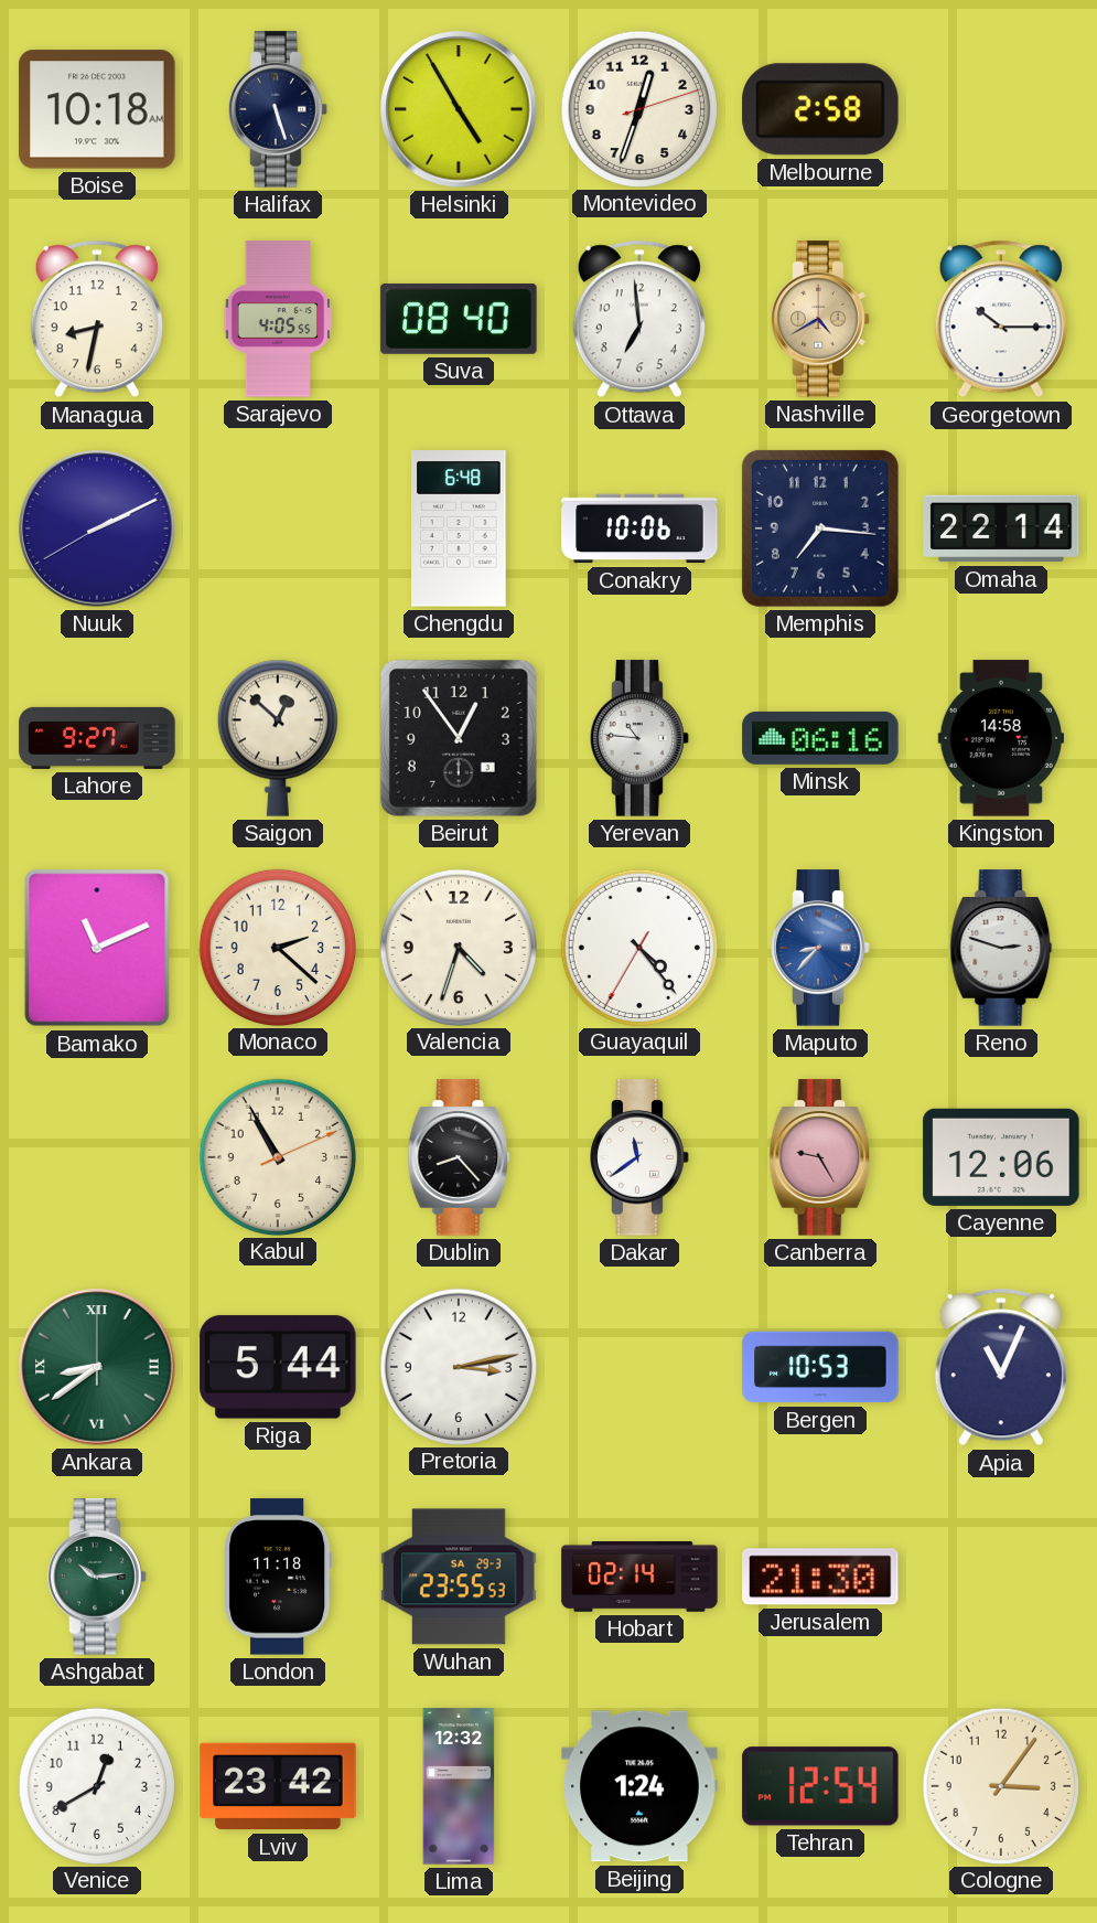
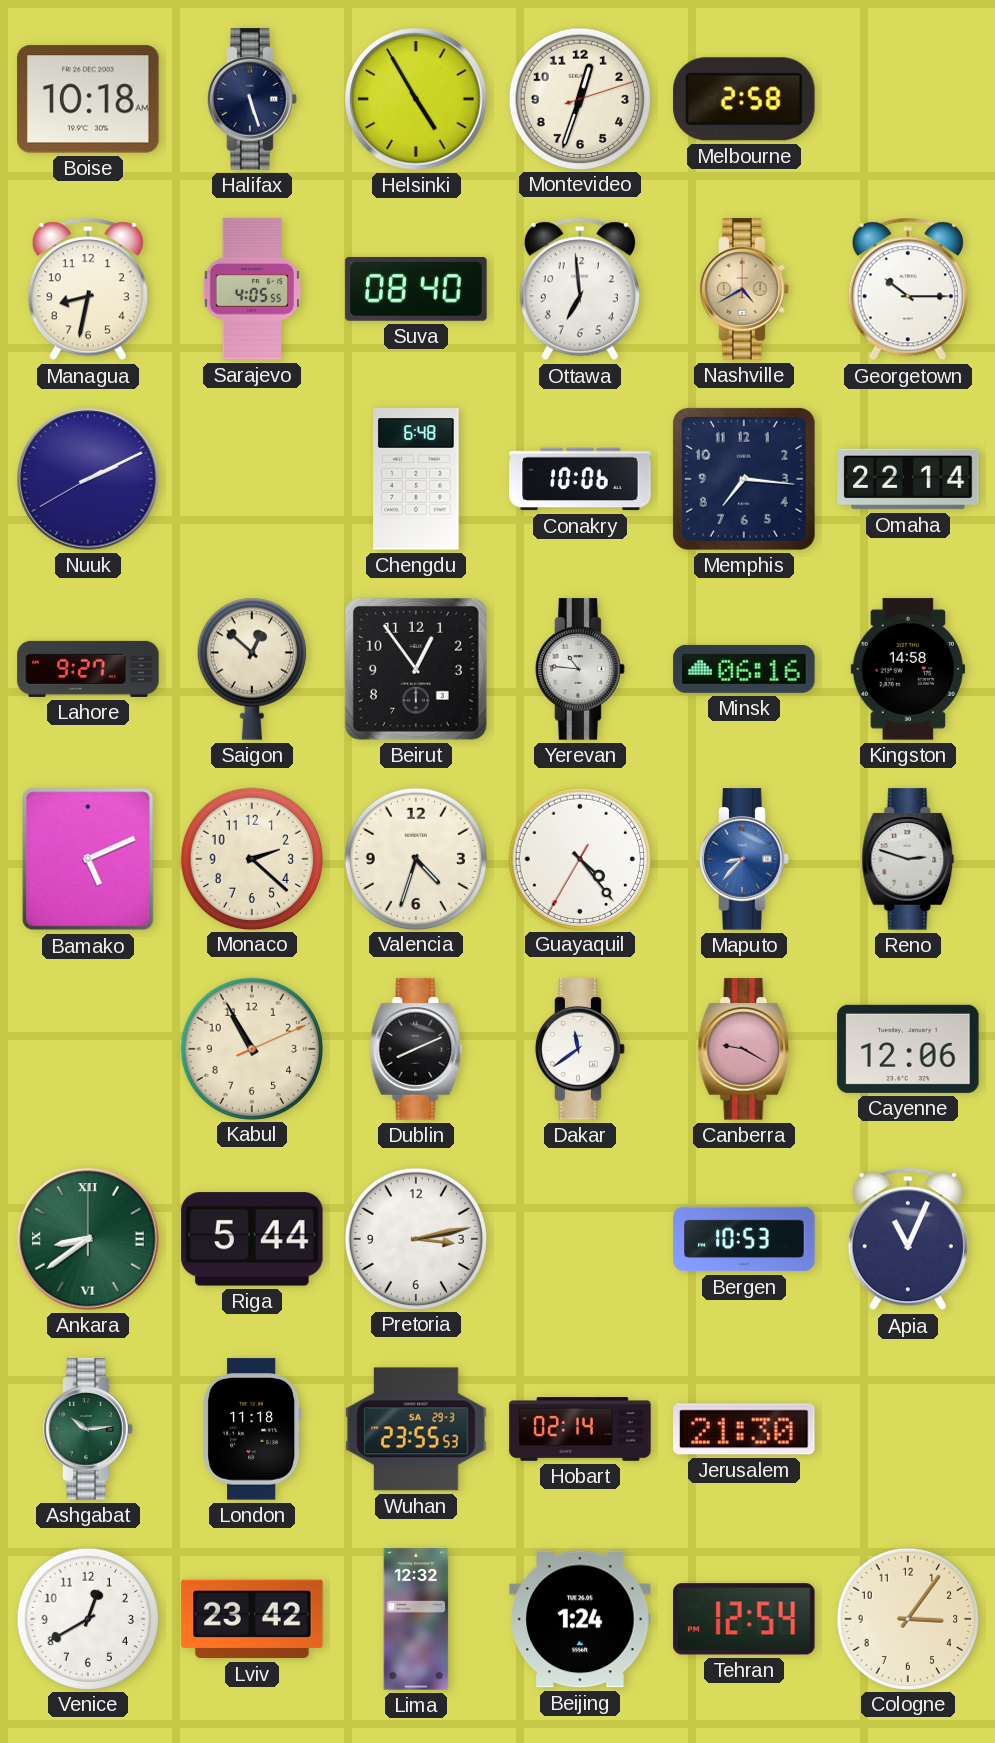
Bamako: 11:11 -> 5:11
Dublin: 8:23 -> 8:11
Canberra: 9:25 -> 9:20
